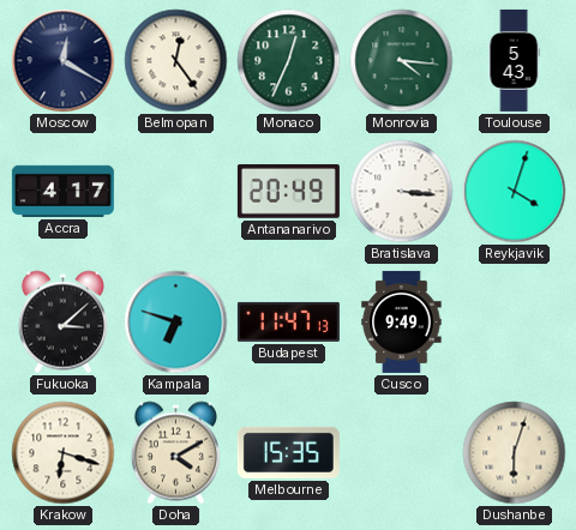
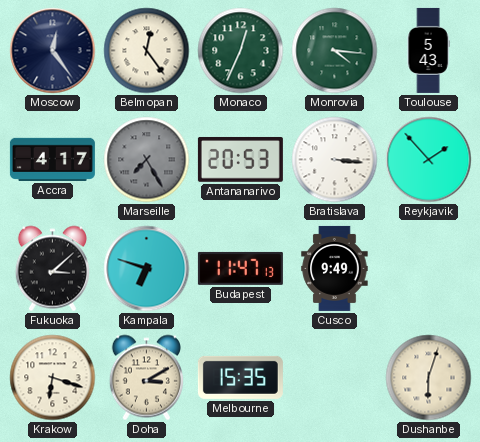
Moscow: 12:20 -> 12:24
Marseille: none -> 7:25
Antananarivo: 20:49 -> 20:53
Reykjavik: 4:03 -> 1:53
Doha: 4:10 -> 3:10
